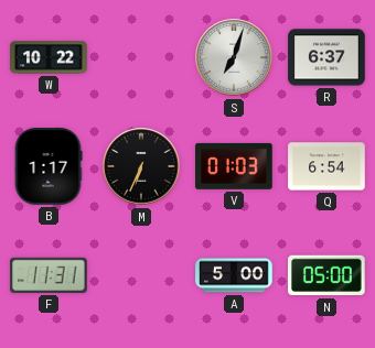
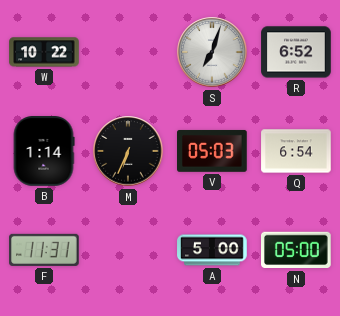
R: 6:37 -> 6:52
B: 1:17 -> 1:14
V: 01:03 -> 05:03
